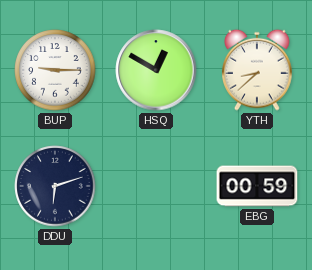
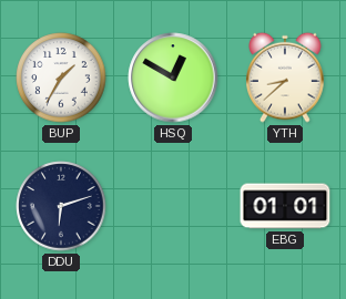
BUP: 9:15 -> 1:35
EBG: 00:59 -> 01:01
